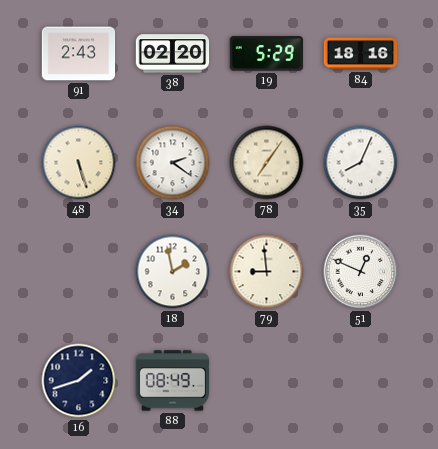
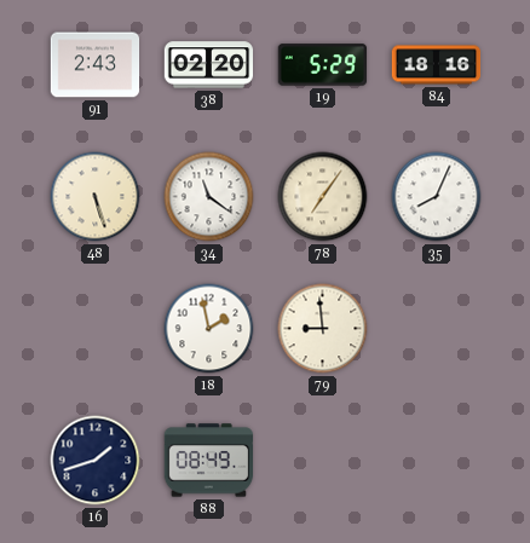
34: 2:21 -> 11:21
51: 12:49 -> none
